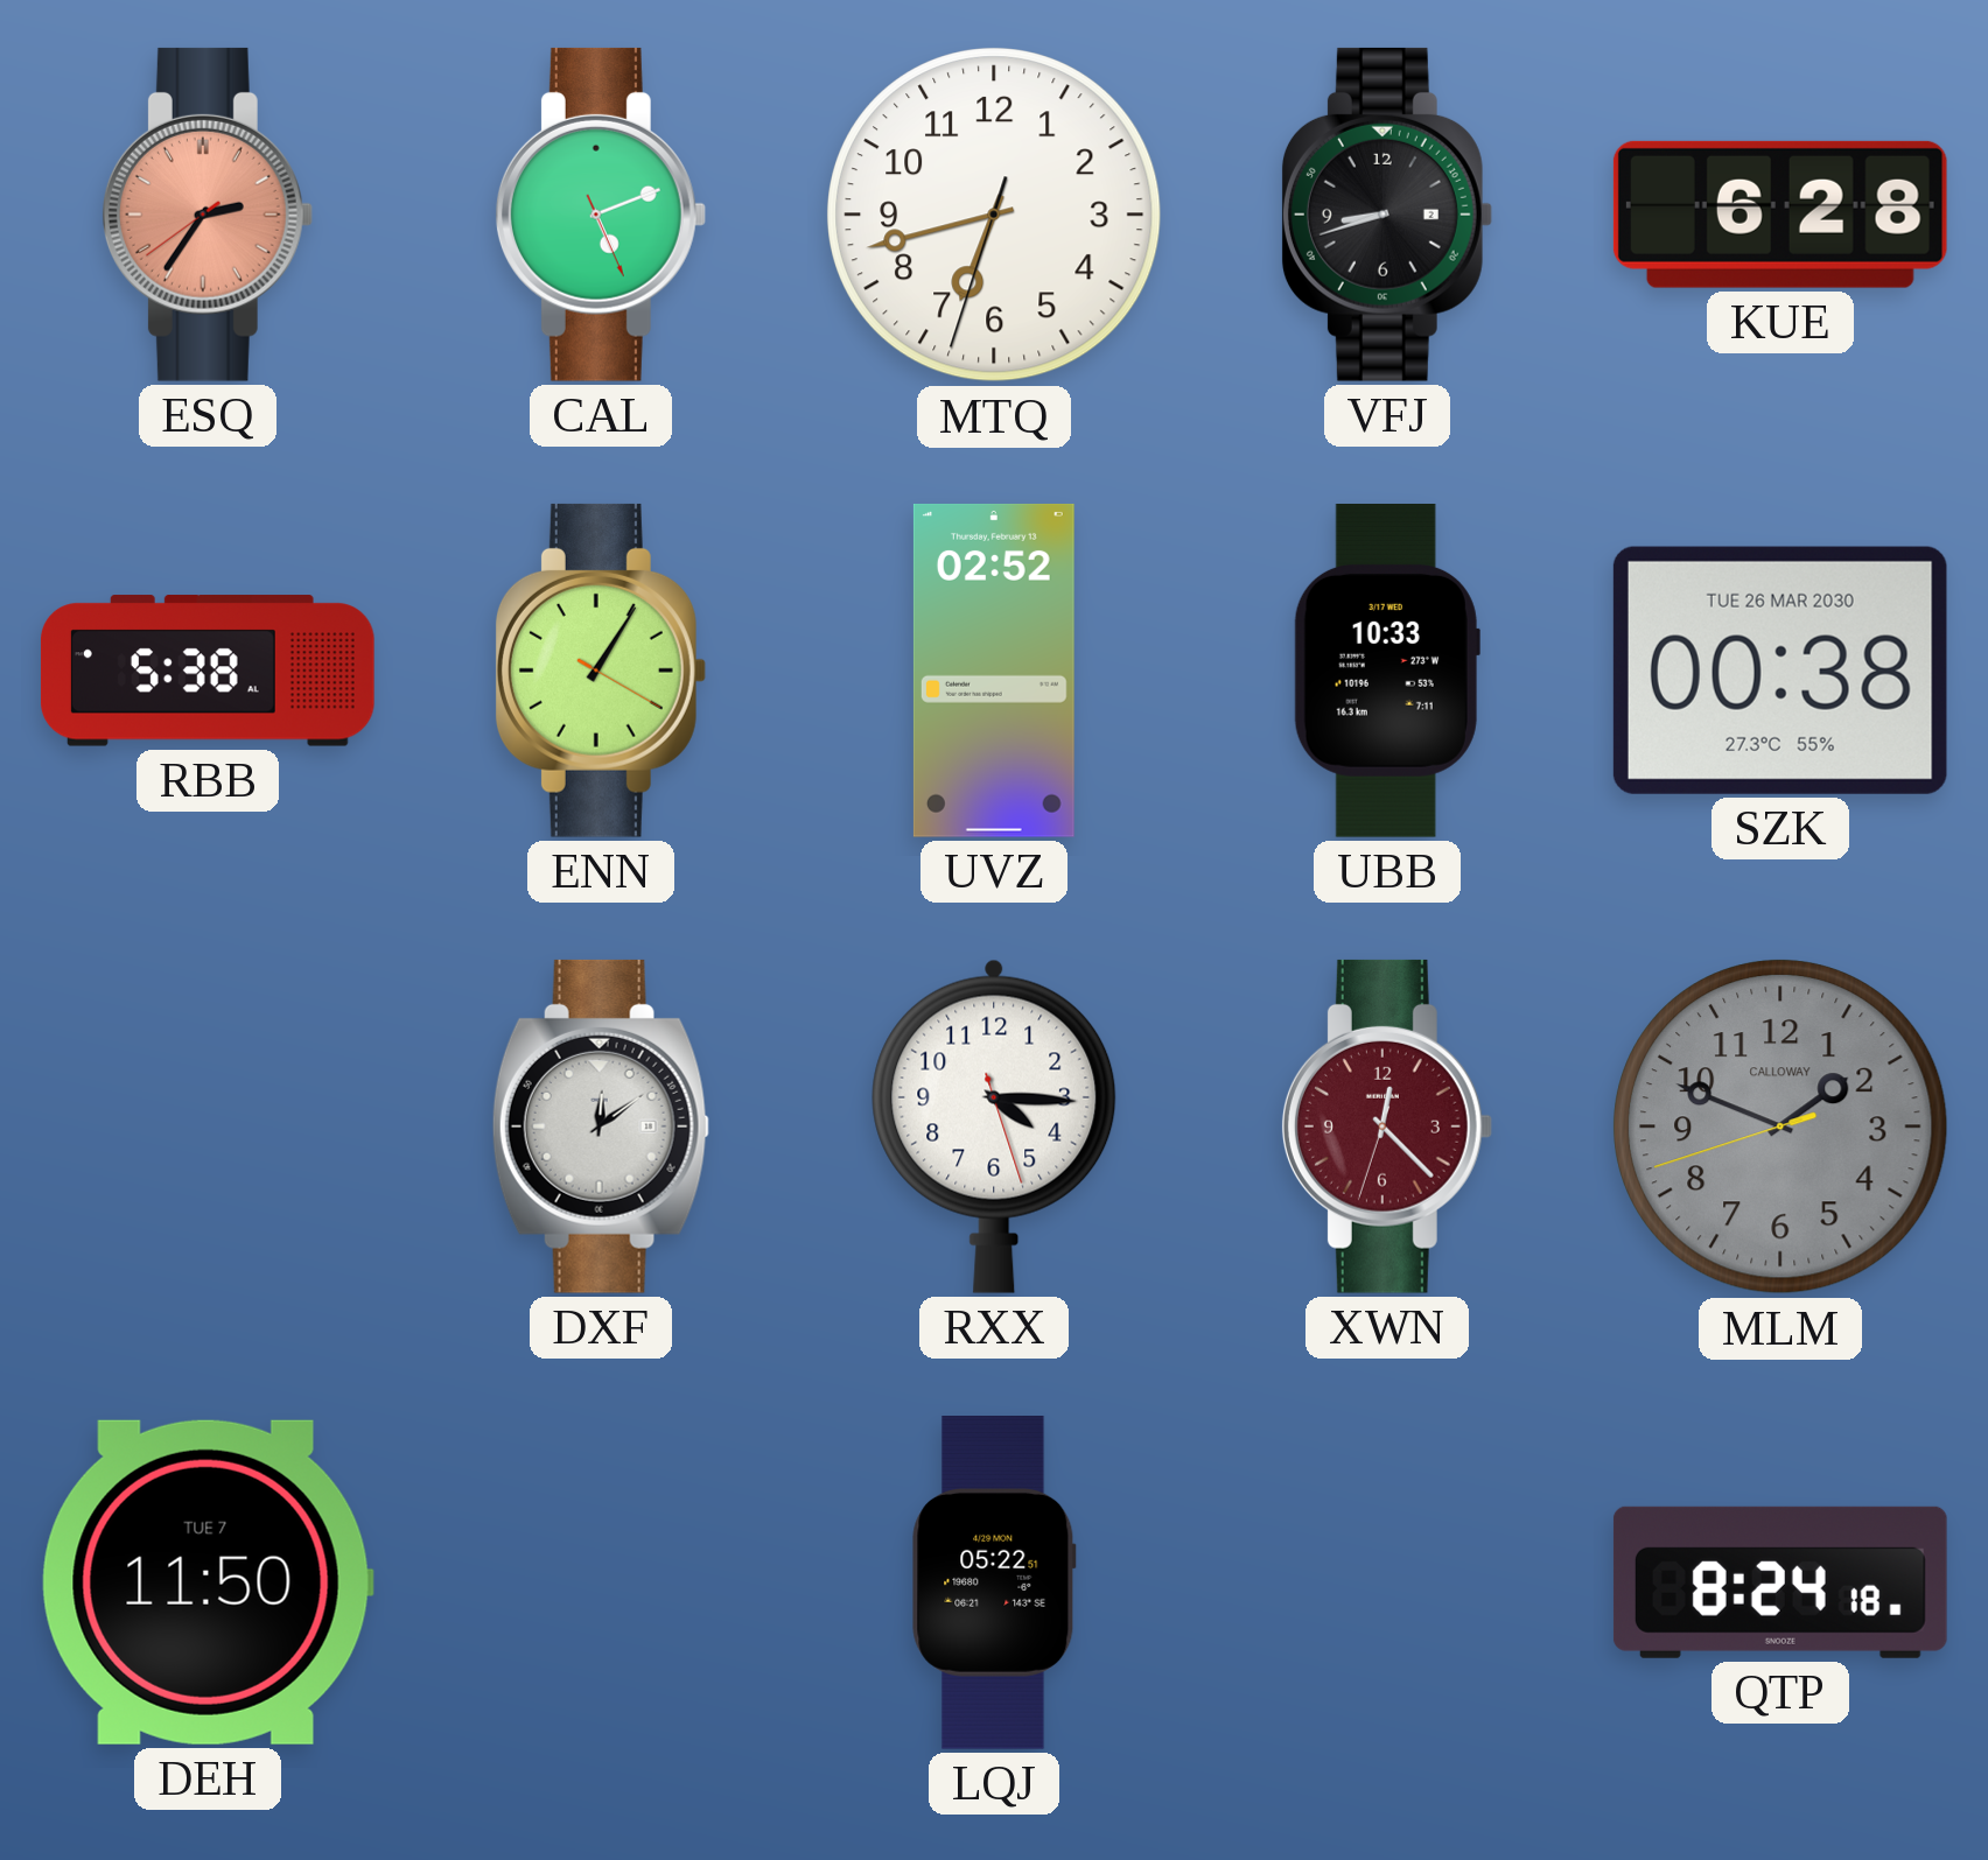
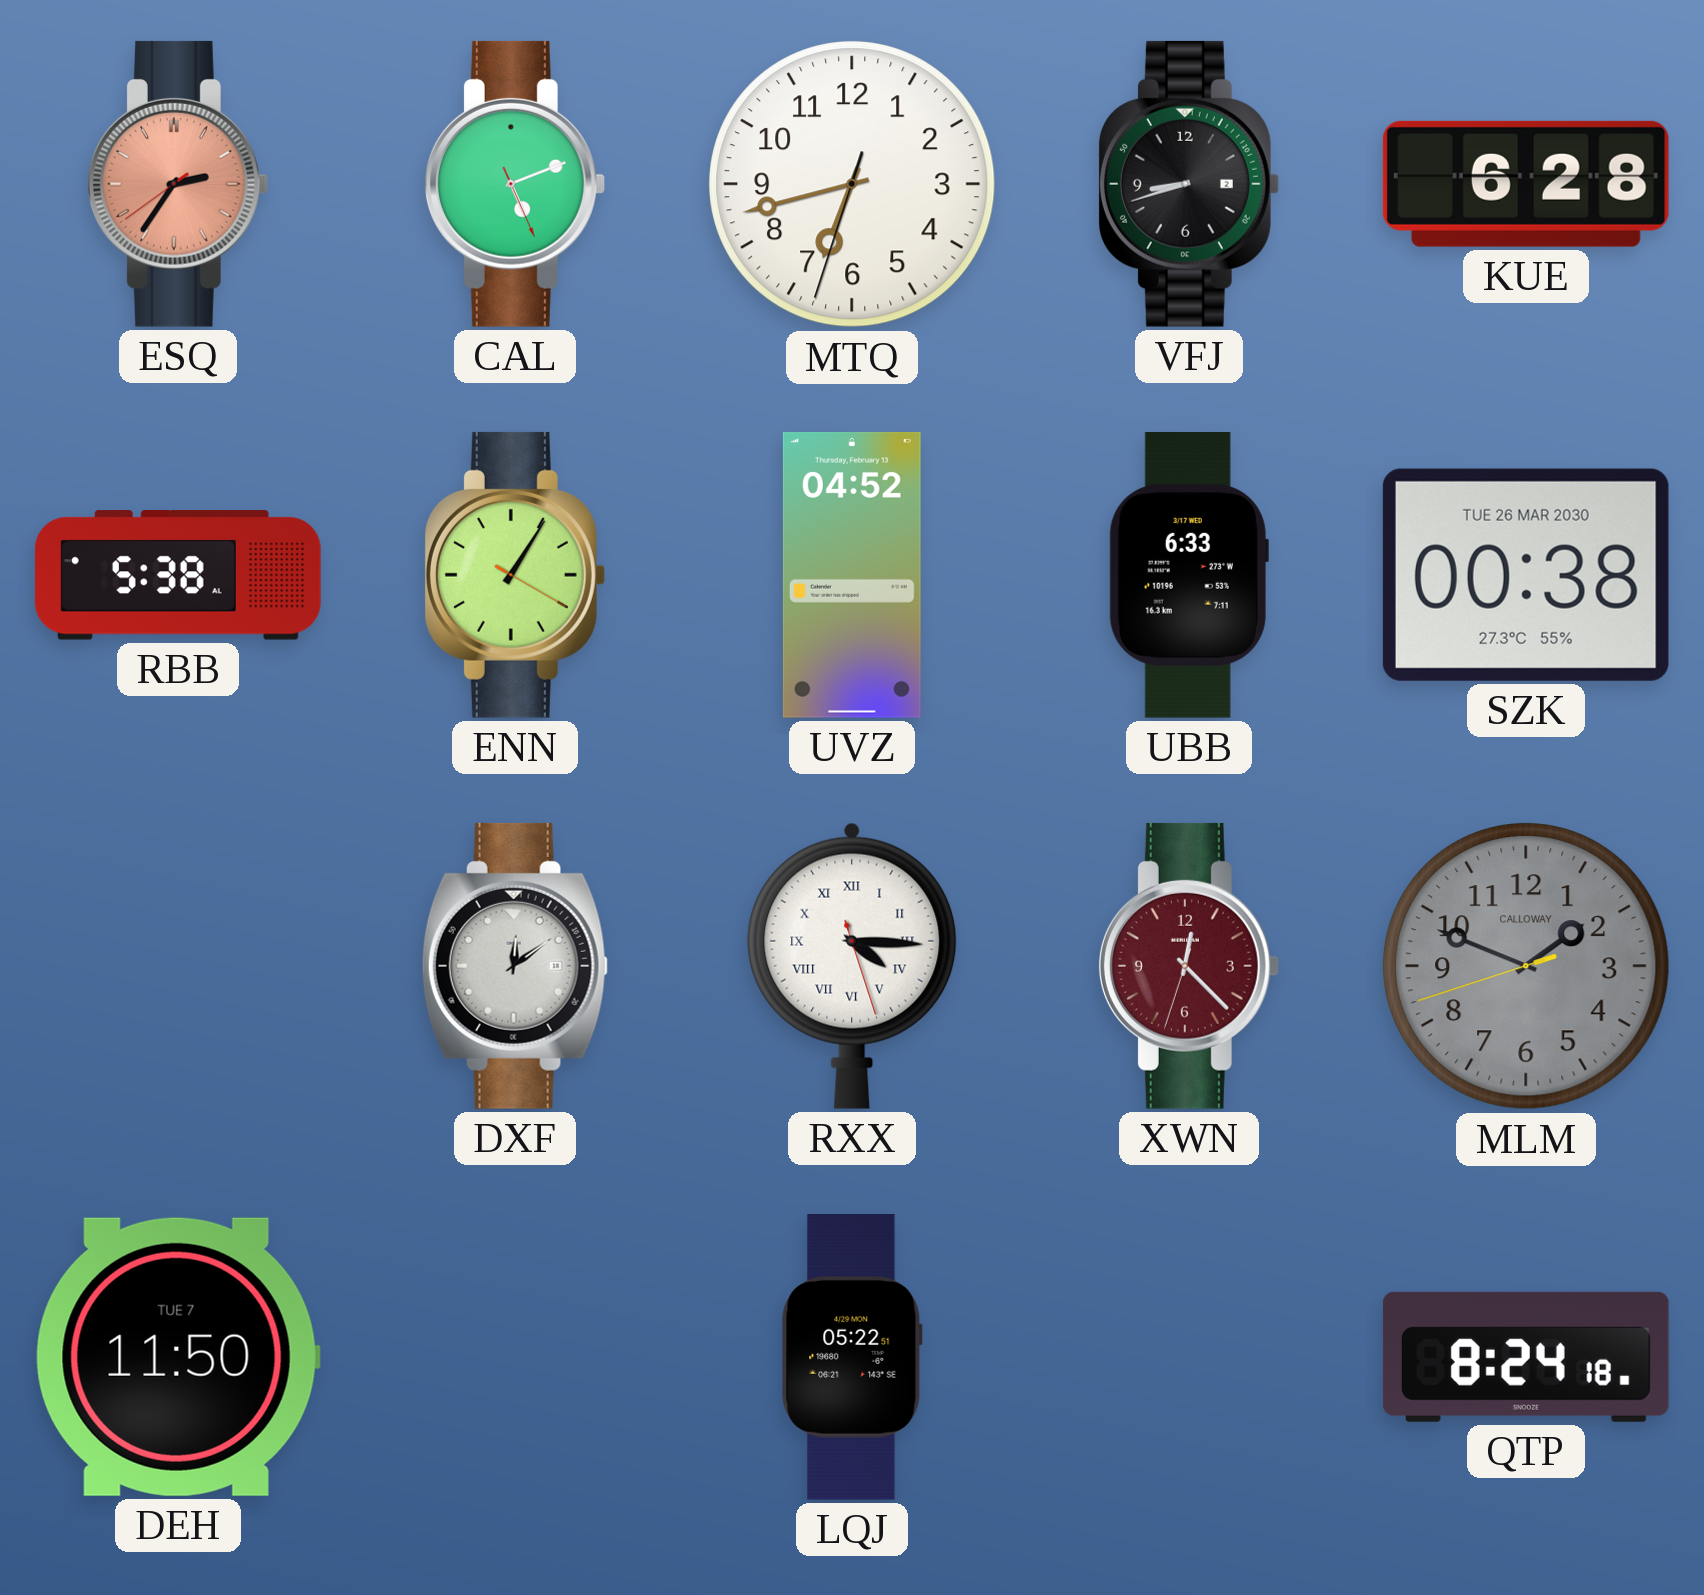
UVZ: 02:52 -> 04:52
UBB: 10:33 -> 6:33
RXX numerals: Arabic -> Roman
